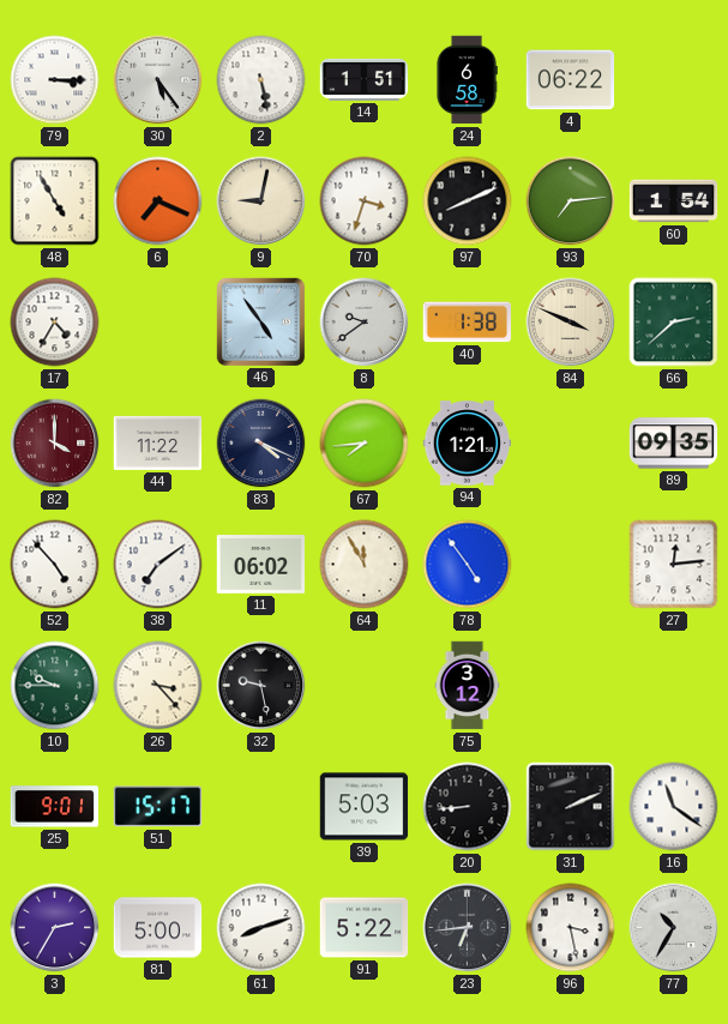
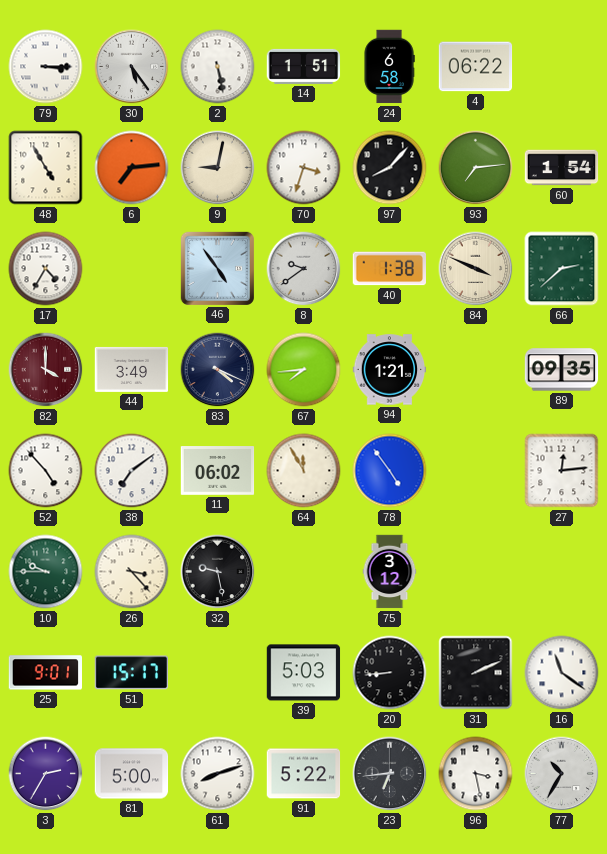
6: 7:19 -> 7:14
97: 8:11 -> 8:07
44: 11:22 -> 3:49
